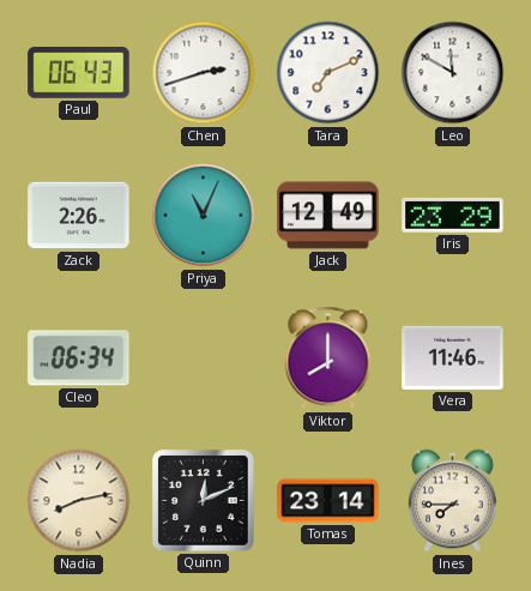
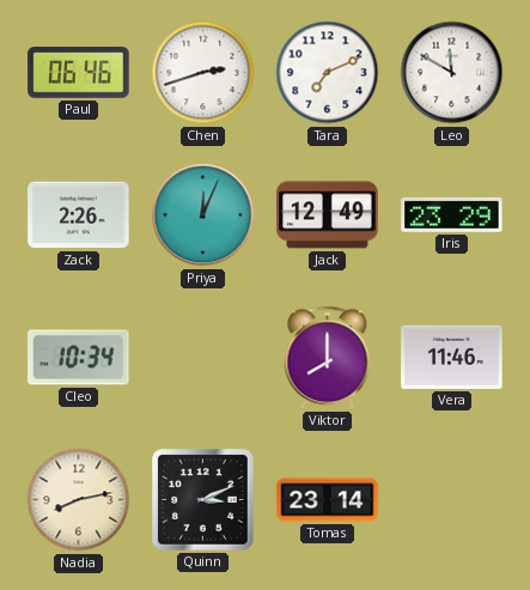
Paul: 06:43 -> 06:46
Priya: 11:04 -> 12:04
Cleo: 06:34 -> 10:34
Quinn: 12:11 -> 3:11
Ines: 7:45 -> none
